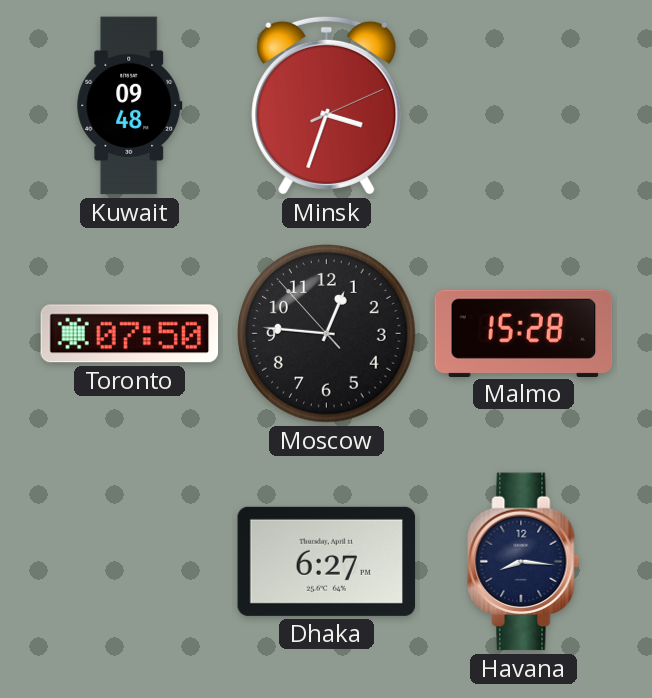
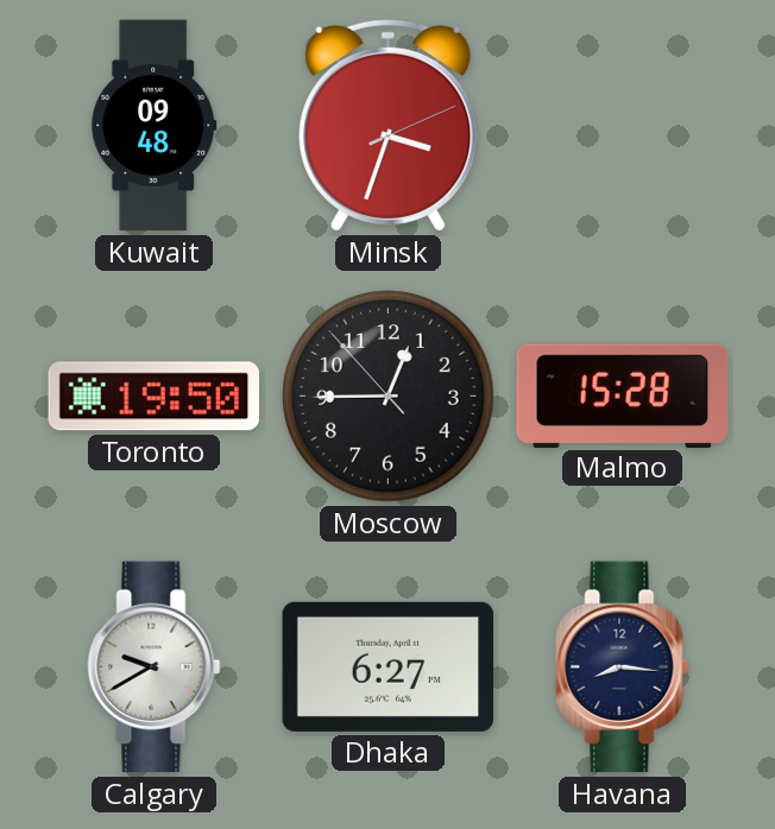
Toronto: 07:50 -> 19:50
Moscow: 12:45 -> 12:44
Calgary: none -> 9:40
